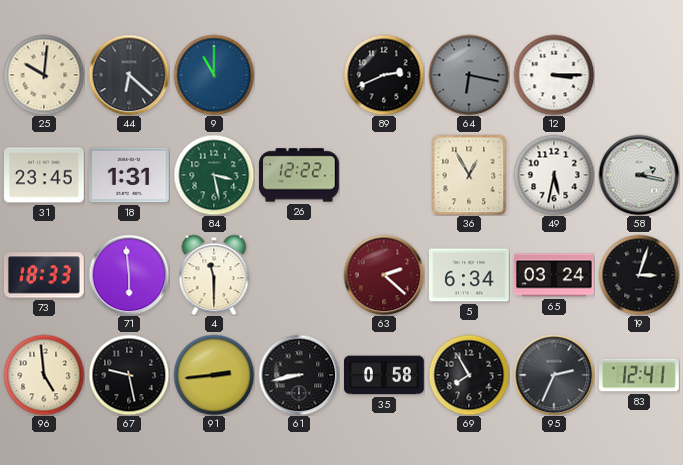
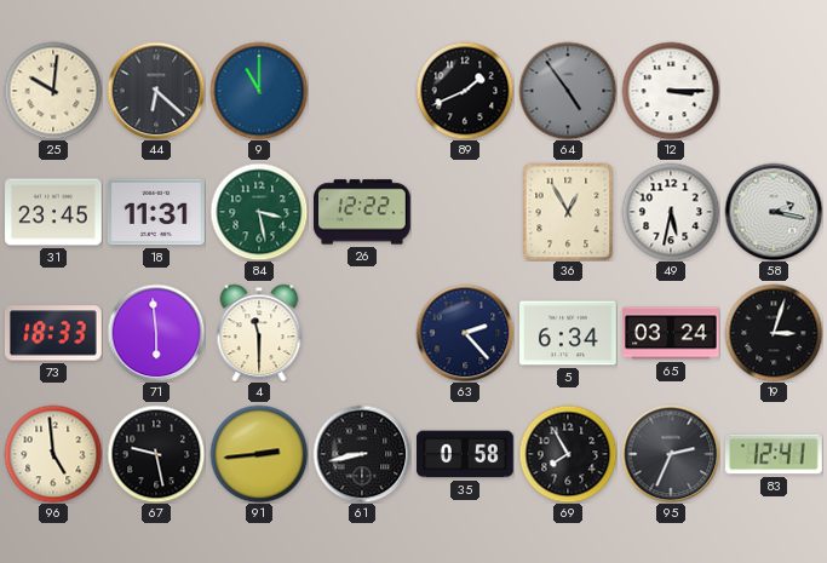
89: 2:41 -> 1:41
64: 6:17 -> 4:54
18: 1:31 -> 11:31
63: 2:22 -> 2:23
63 dial: burgundy -> navy
